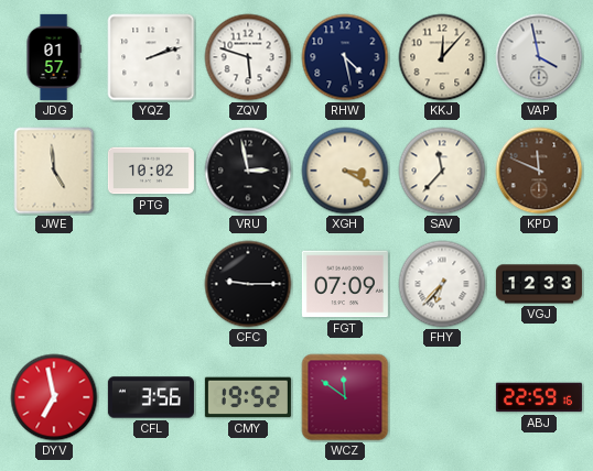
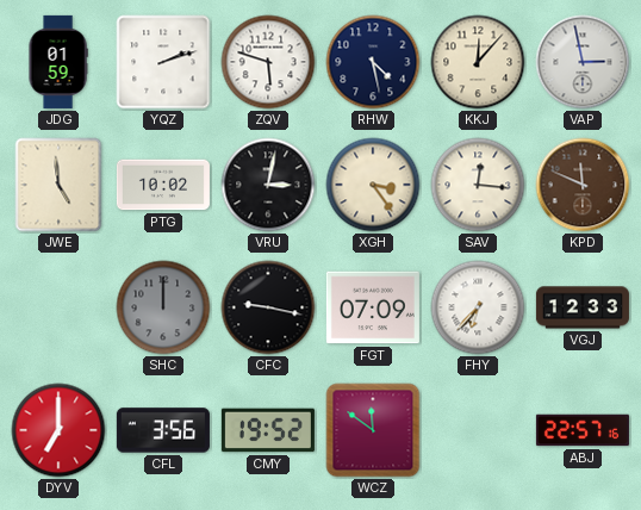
JDG: 01:57 -> 01:59
VAP: 3:58 -> 2:58
VRU: 2:58 -> 3:02
XGH: 3:20 -> 3:24
SAV: 11:37 -> 12:16
SHC: none -> 12:00
CFC: 9:15 -> 9:17
DYV: 6:58 -> 7:00
ABJ: 22:59 -> 22:57
